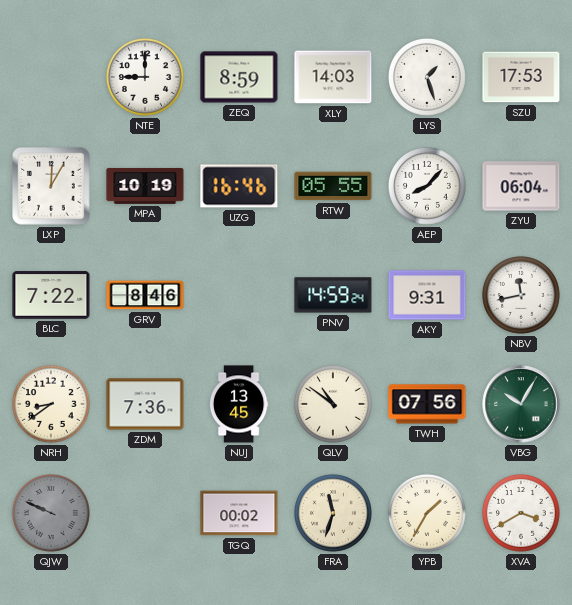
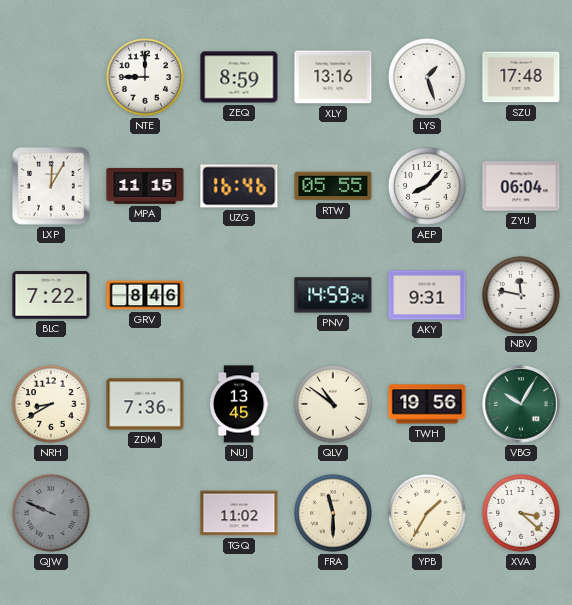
XLY: 14:03 -> 13:16
SZU: 17:53 -> 17:48
MPA: 10:19 -> 11:15
NBV: 11:43 -> 11:47
NRH: 8:39 -> 8:40
TWH: 07:56 -> 19:56
TGQ: 00:02 -> 11:02
FRA: 11:33 -> 11:30
XVA: 3:40 -> 3:22
